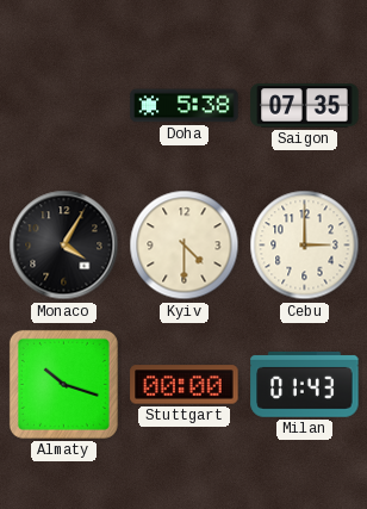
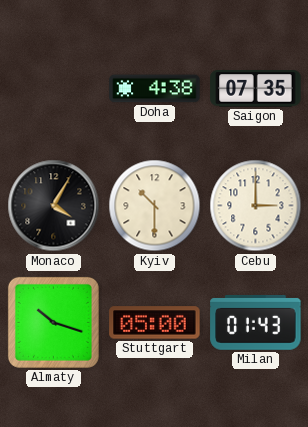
Doha: 5:38 -> 4:38
Kyiv: 4:30 -> 10:30
Stuttgart: 00:00 -> 05:00
